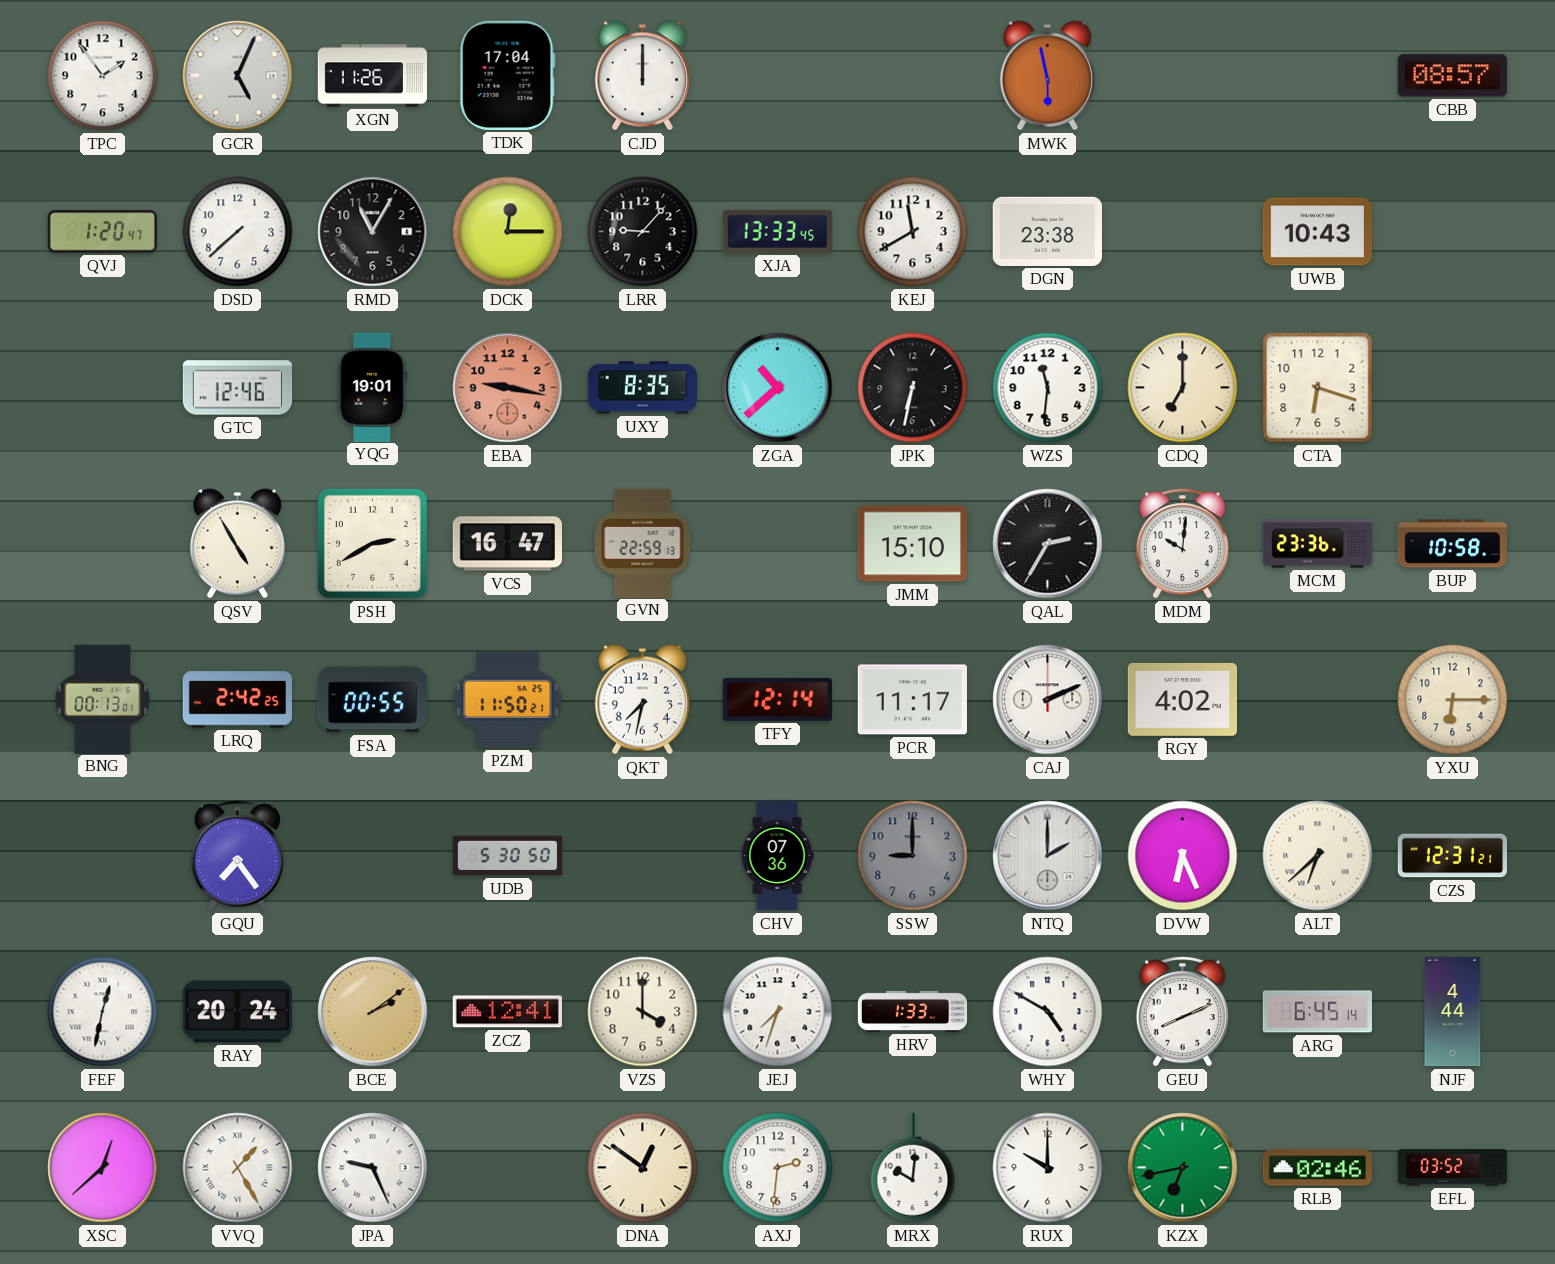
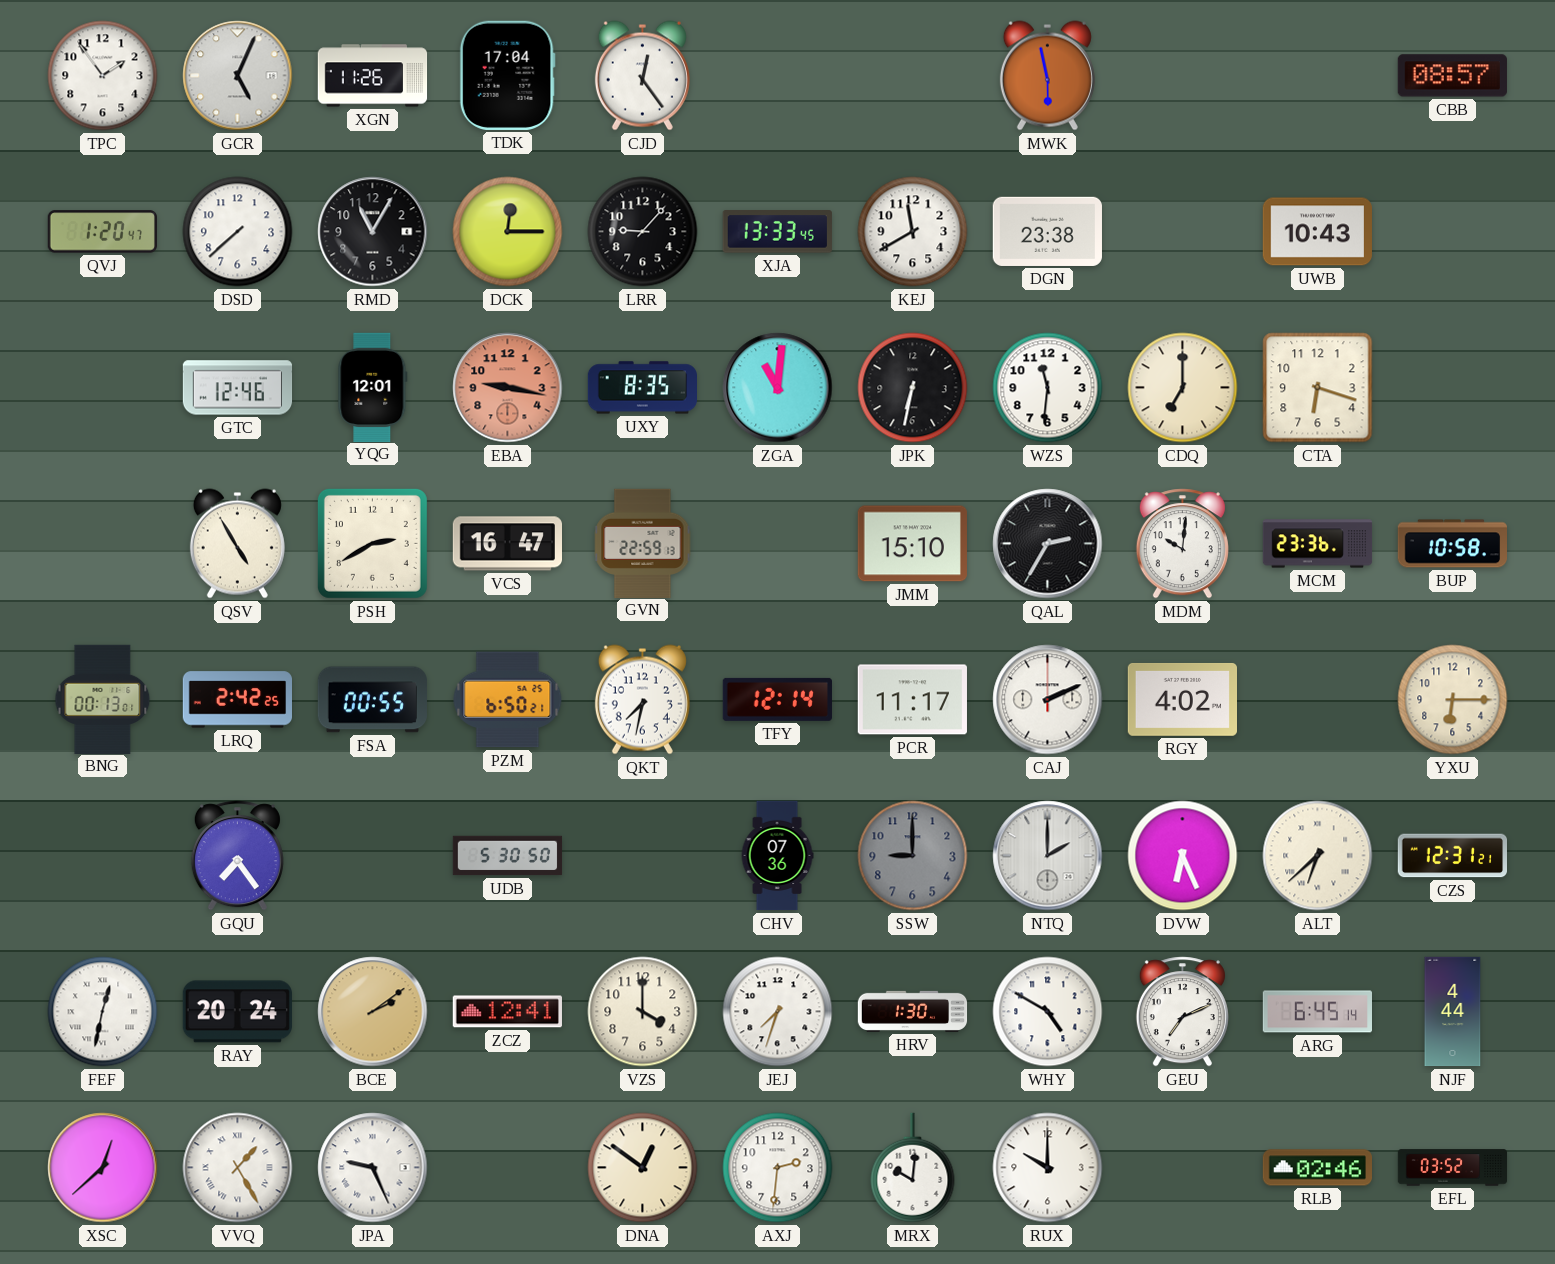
CJD: 12:00 -> 12:24
YQG: 19:01 -> 12:01
ZGA: 10:38 -> 11:01
PZM: 11:50 -> 6:50
HRV: 1:33 -> 1:30
GEU: 8:11 -> 7:11
KZX: 6:43 -> none
